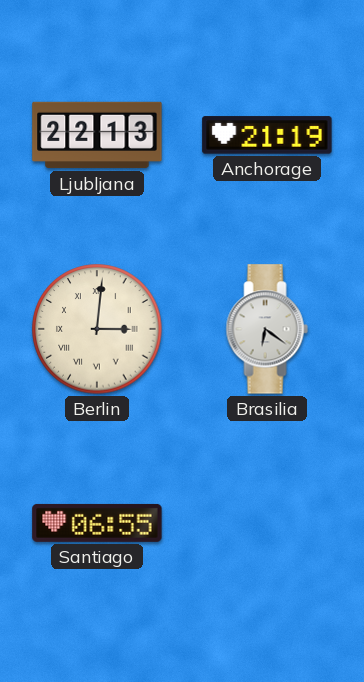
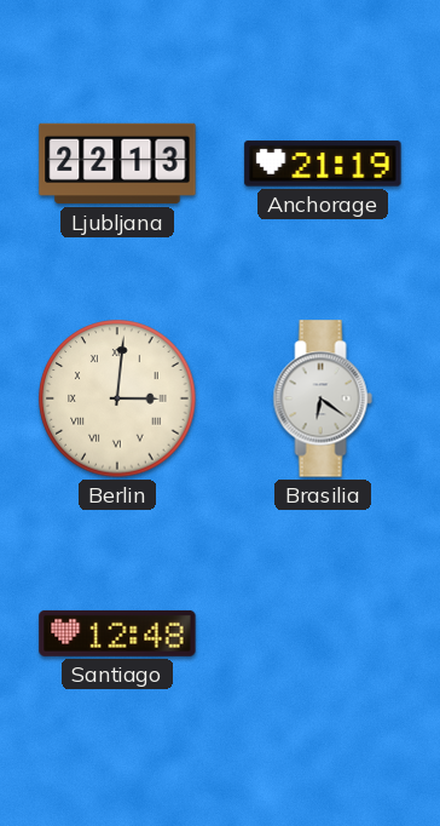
Santiago: 06:55 -> 12:48
